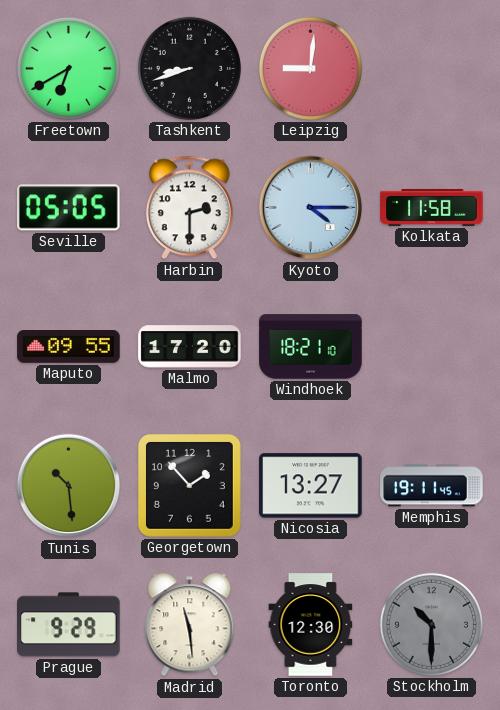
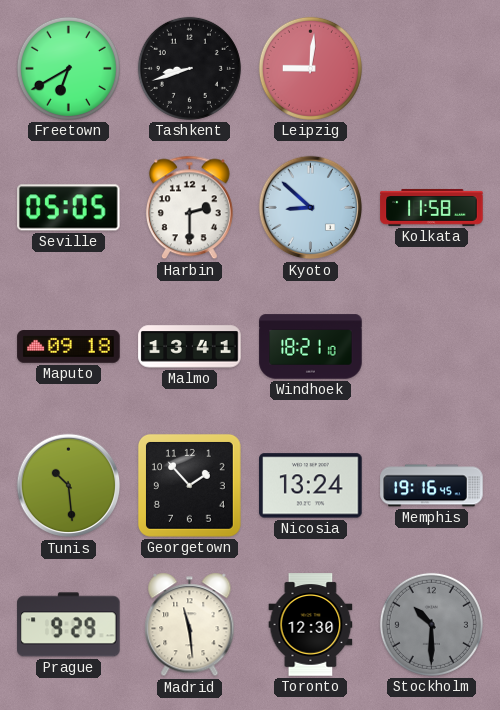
Kyoto: 4:15 -> 8:52
Maputo: 09:55 -> 09:18
Malmo: 17:20 -> 13:41
Nicosia: 13:27 -> 13:24
Memphis: 19:11 -> 19:16
